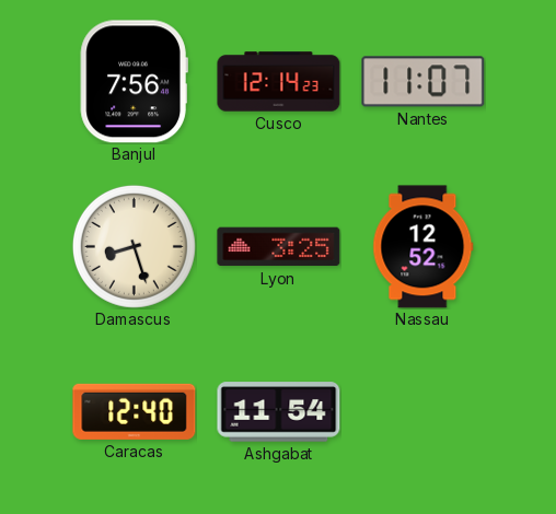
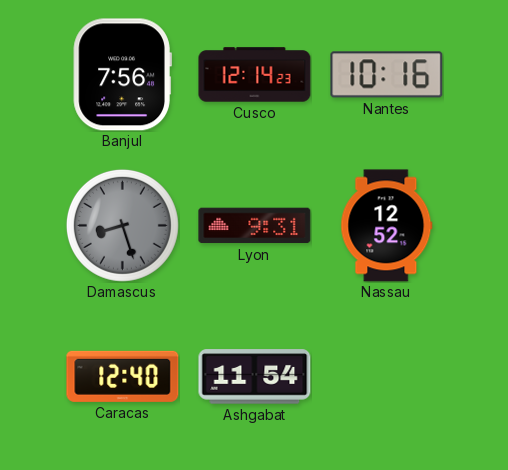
Nantes: 11:07 -> 10:16
Damascus dial: cream -> grey
Lyon: 3:25 -> 9:31
